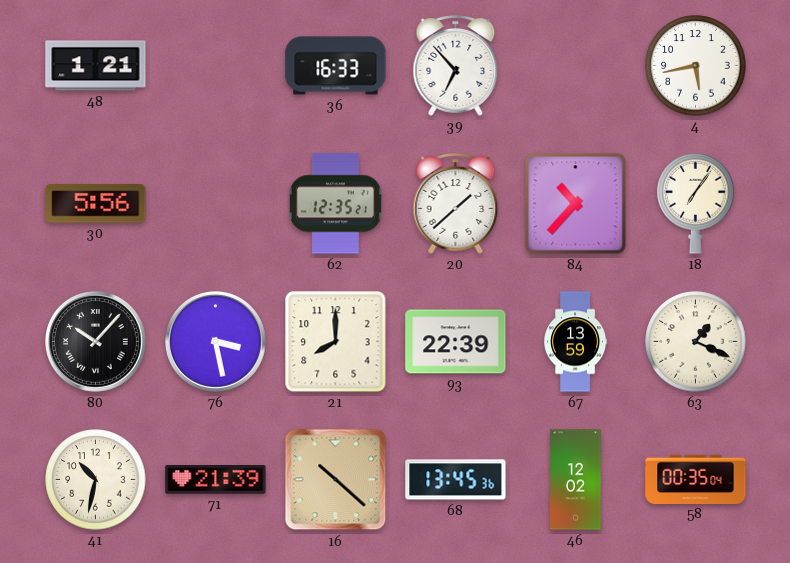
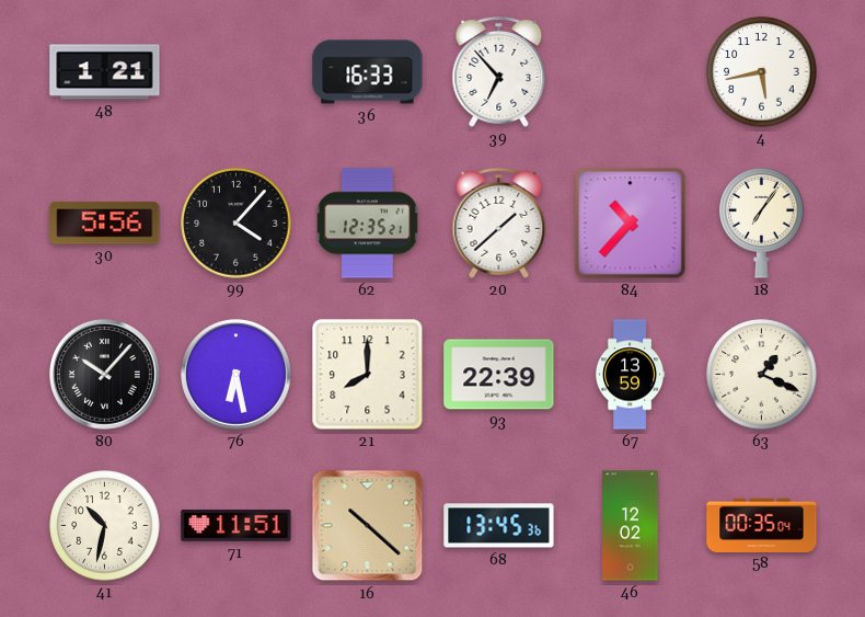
99: none -> 4:07
76: 3:28 -> 6:28
71: 21:39 -> 11:51
